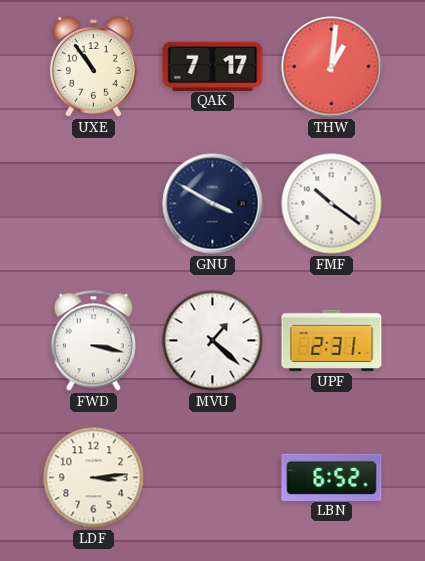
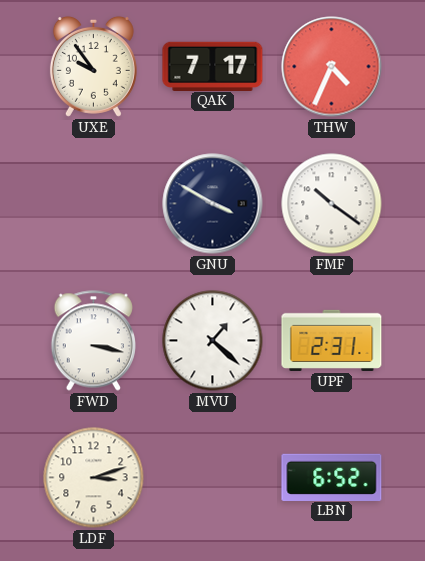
UXE: 10:54 -> 9:54
THW: 1:01 -> 4:34
LDF: 3:14 -> 3:12
